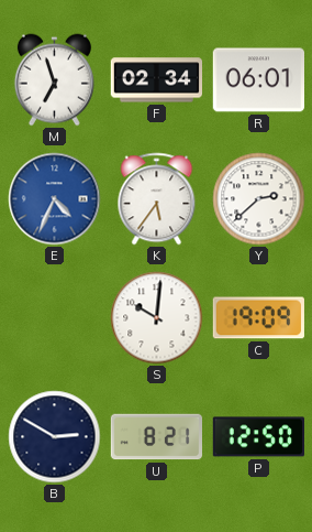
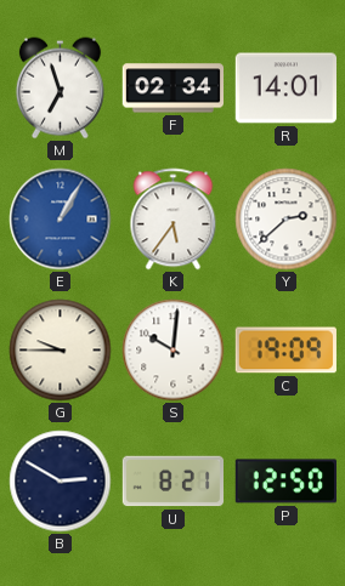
R: 06:01 -> 14:01
E: 4:34 -> 1:05
G: none -> 9:45
